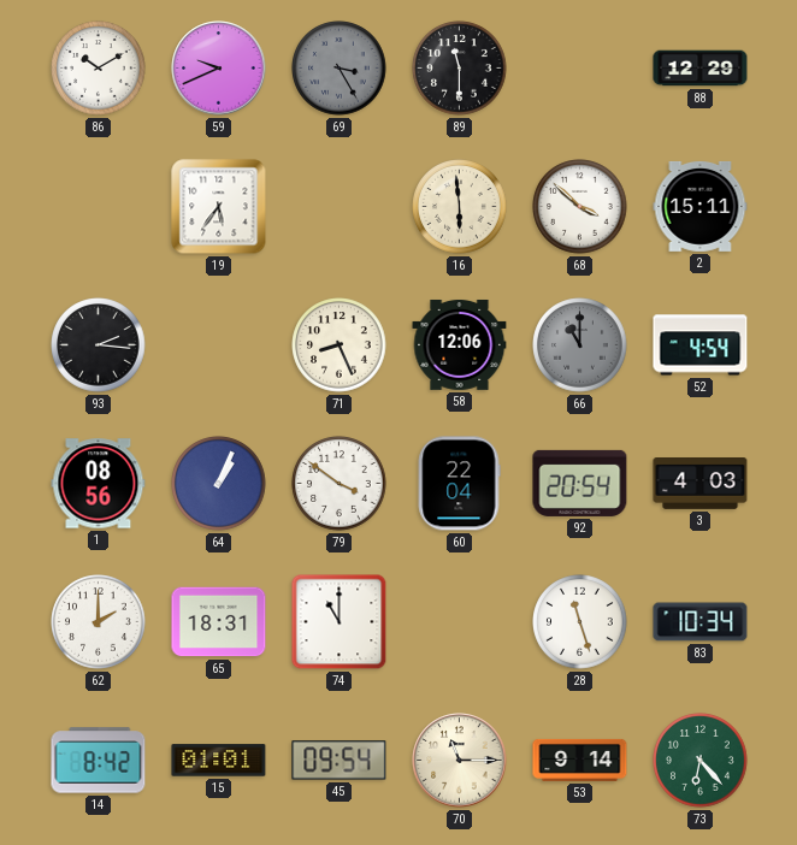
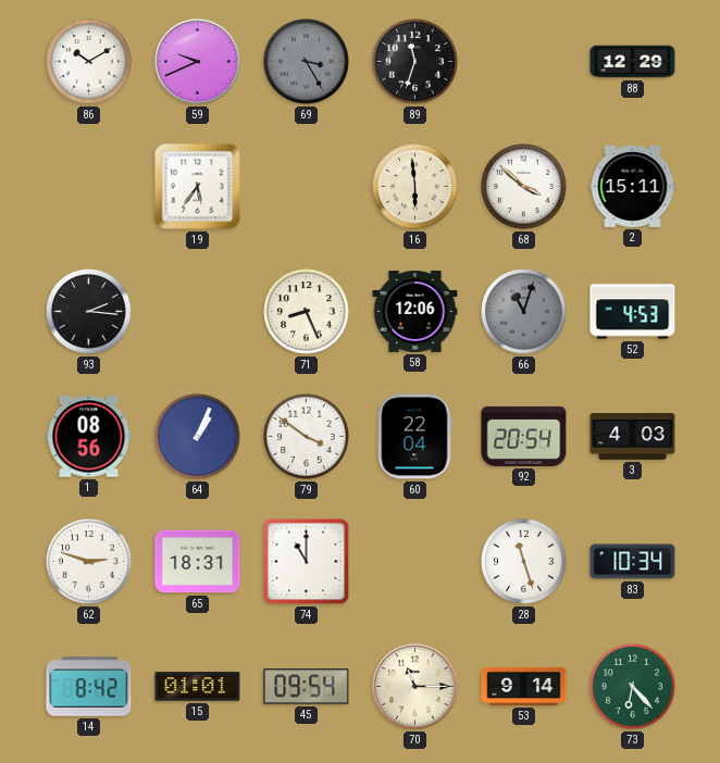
89: 11:30 -> 11:33
66: 11:00 -> 11:03
52: 4:54 -> 4:53
62: 2:00 -> 2:48
